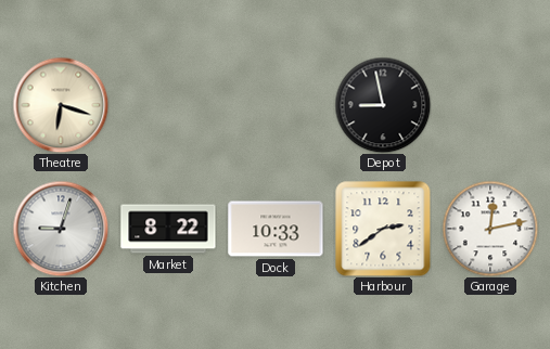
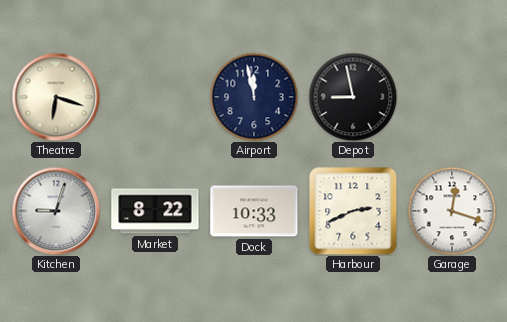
Airport: none -> 11:58
Harbour: 2:39 -> 2:41
Garage: 12:13 -> 12:18
